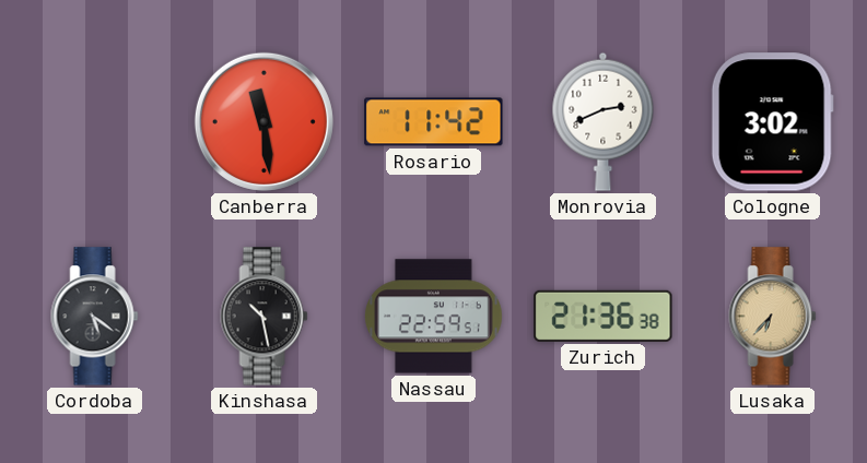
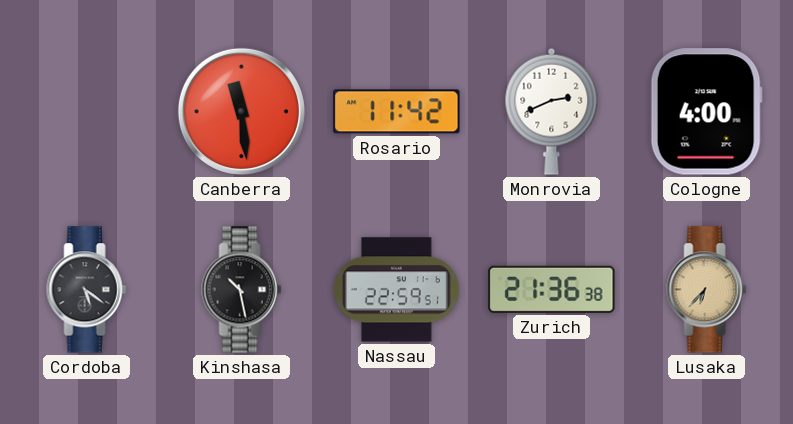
Cologne: 3:02 -> 4:00
